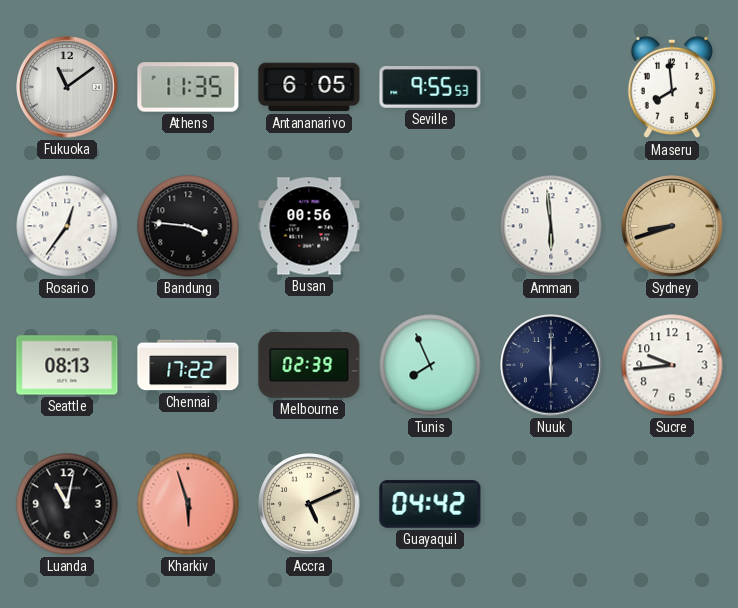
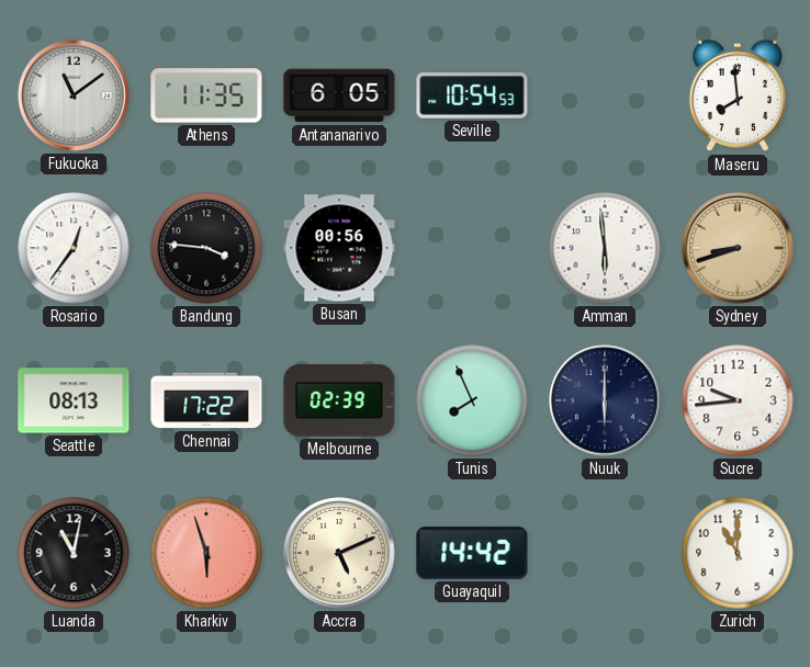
Seville: 9:55 -> 10:54
Guayaquil: 04:42 -> 14:42
Zurich: none -> 11:00
